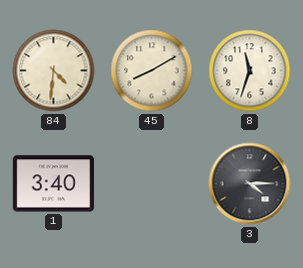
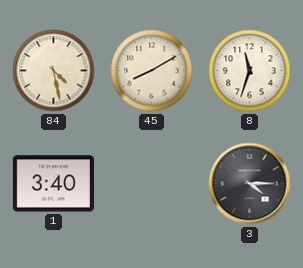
84: 4:31 -> 4:28
